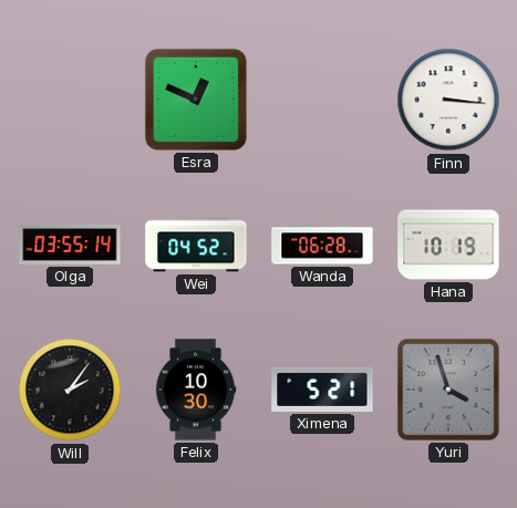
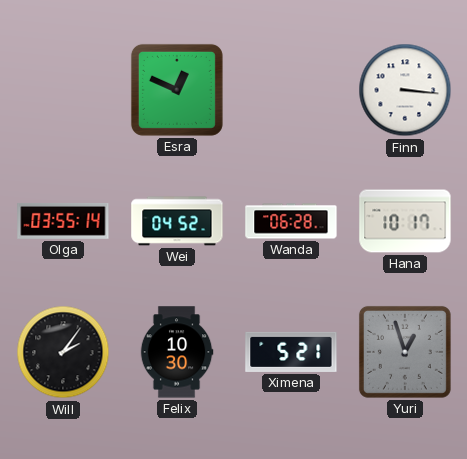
Hana: 10:19 -> 10:17
Yuri: 3:57 -> 12:57
